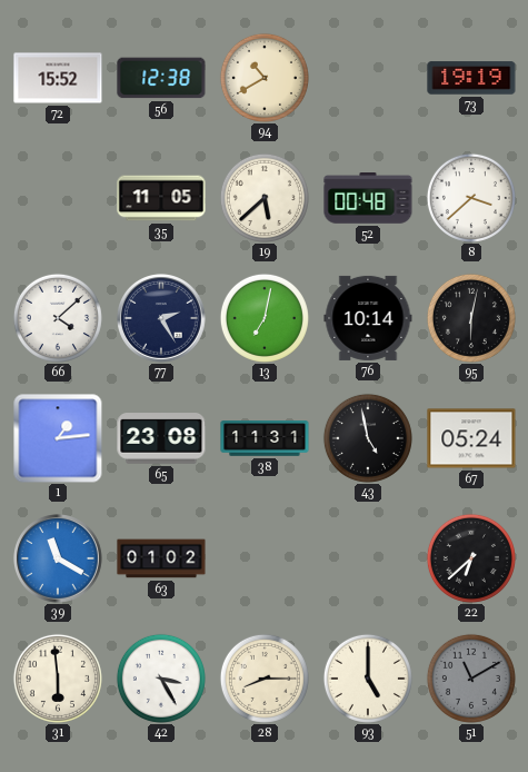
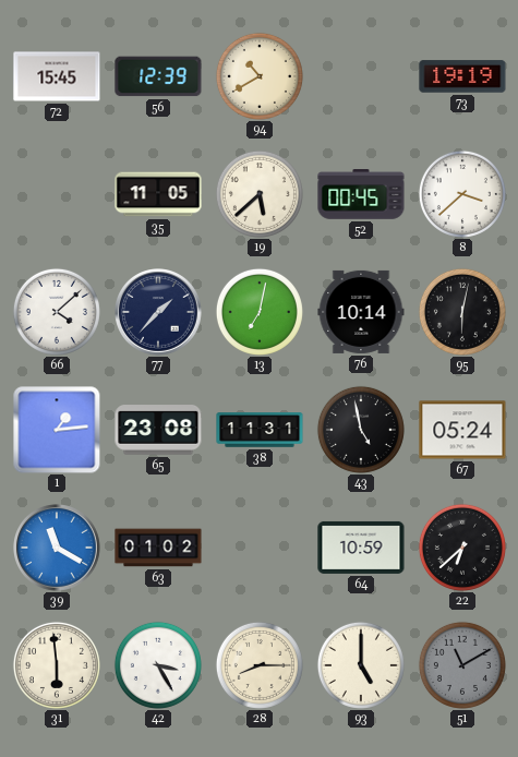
72: 15:52 -> 15:45
56: 12:38 -> 12:39
52: 00:48 -> 00:45
77: 2:25 -> 1:37
64: none -> 10:59
